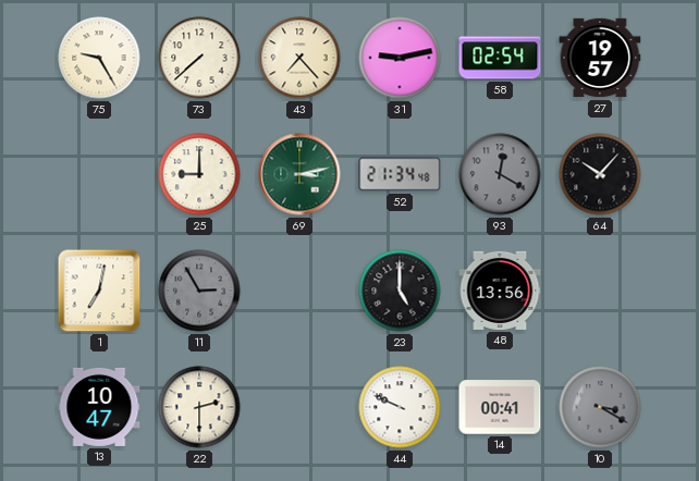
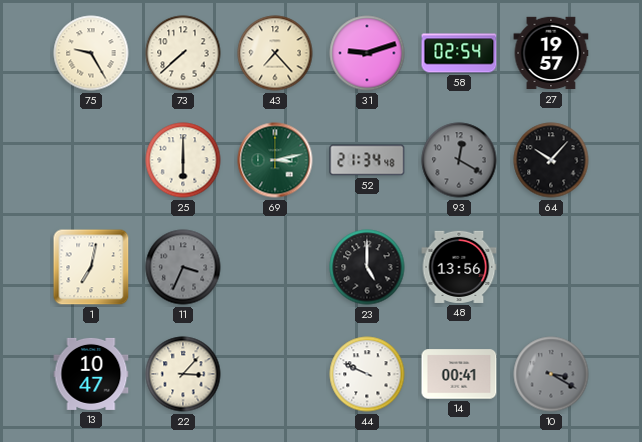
31: 9:13 -> 9:12
25: 9:00 -> 6:00
11: 2:55 -> 3:34
22: 2:30 -> 3:07
